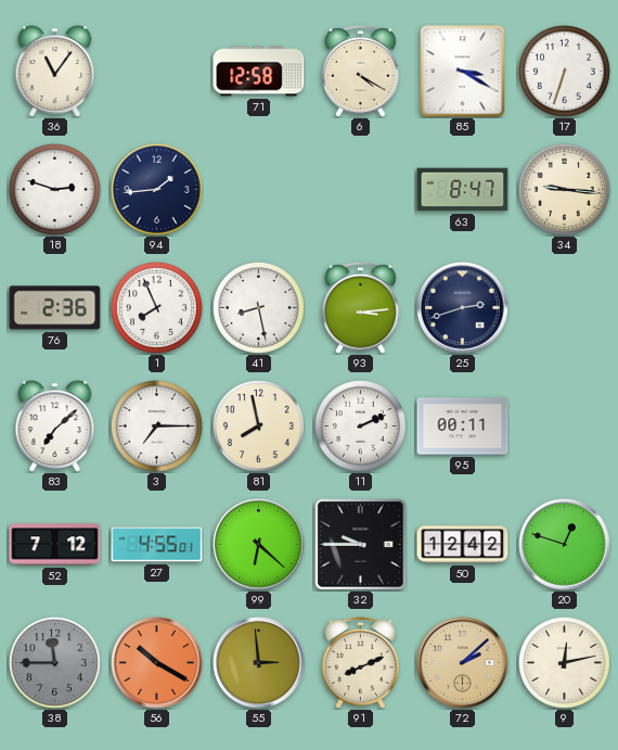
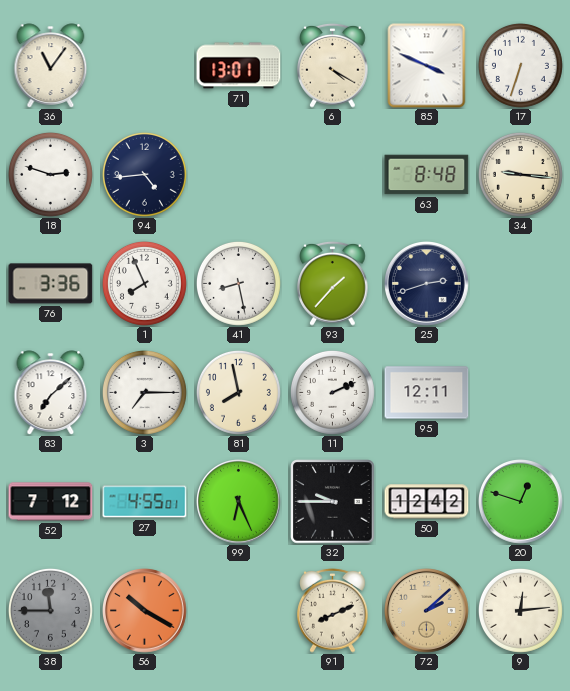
71: 12:58 -> 13:01
85: 3:20 -> 3:49
94: 1:44 -> 4:44
63: 8:47 -> 8:48
76: 2:36 -> 3:36
93: 3:14 -> 1:37
95: 00:11 -> 12:11
99: 6:22 -> 6:26
55: 2:59 -> none
9: 12:13 -> 12:14
